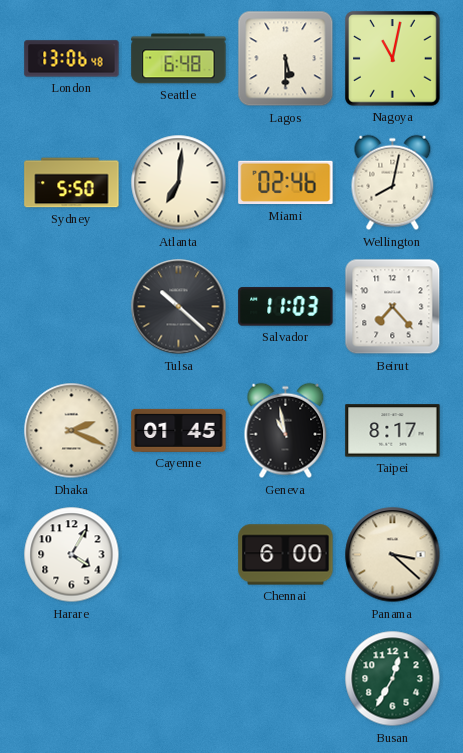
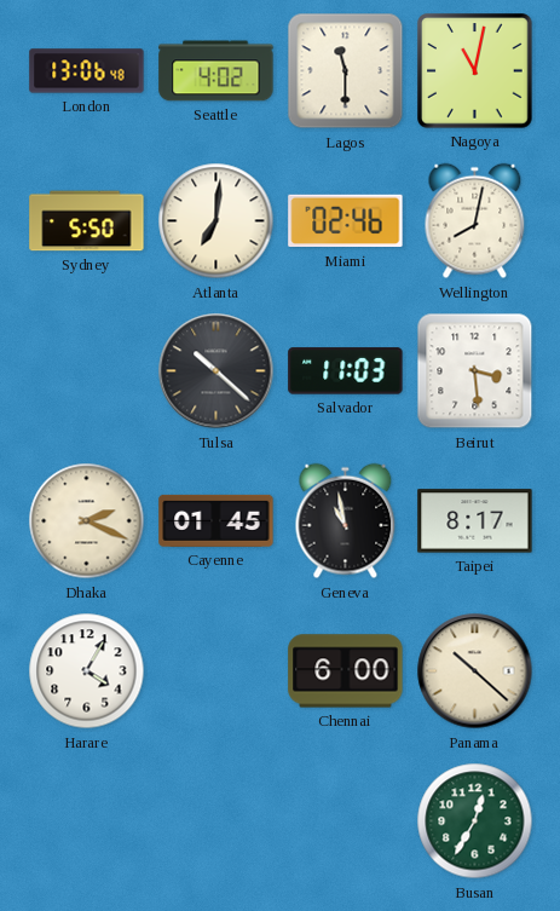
Seattle: 6:48 -> 4:02
Lagos: 5:30 -> 11:30
Beirut: 7:23 -> 3:29
Panama: 3:22 -> 10:22
